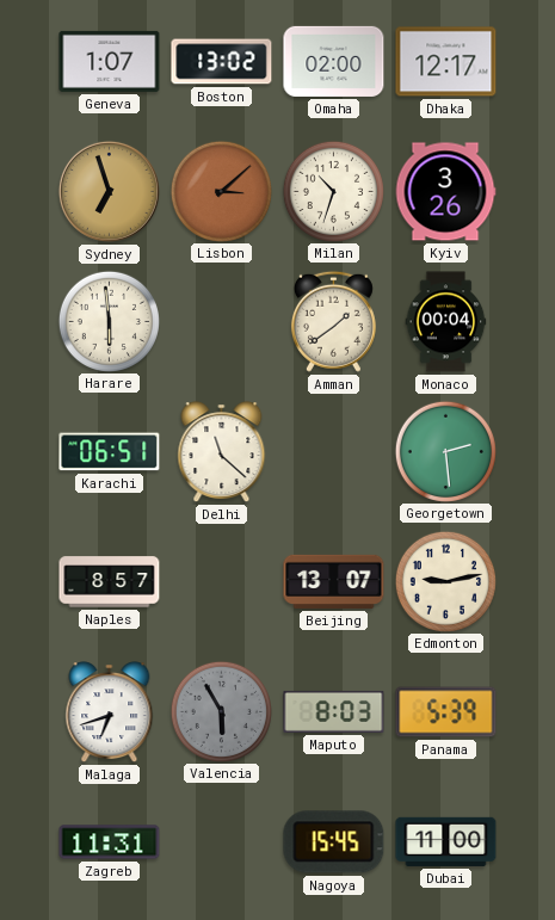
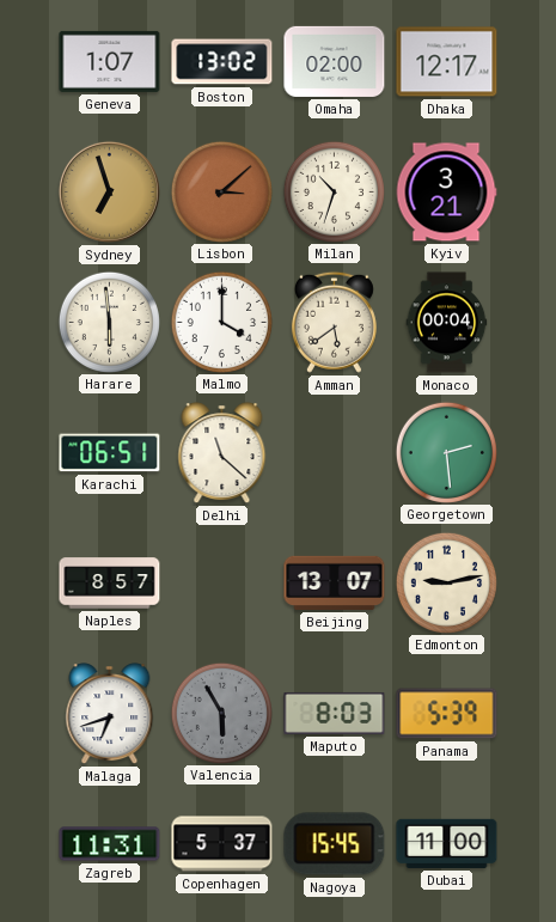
Kyiv: 3:26 -> 3:21
Malmo: none -> 4:00
Amman: 1:39 -> 5:39
Copenhagen: none -> 5:37
